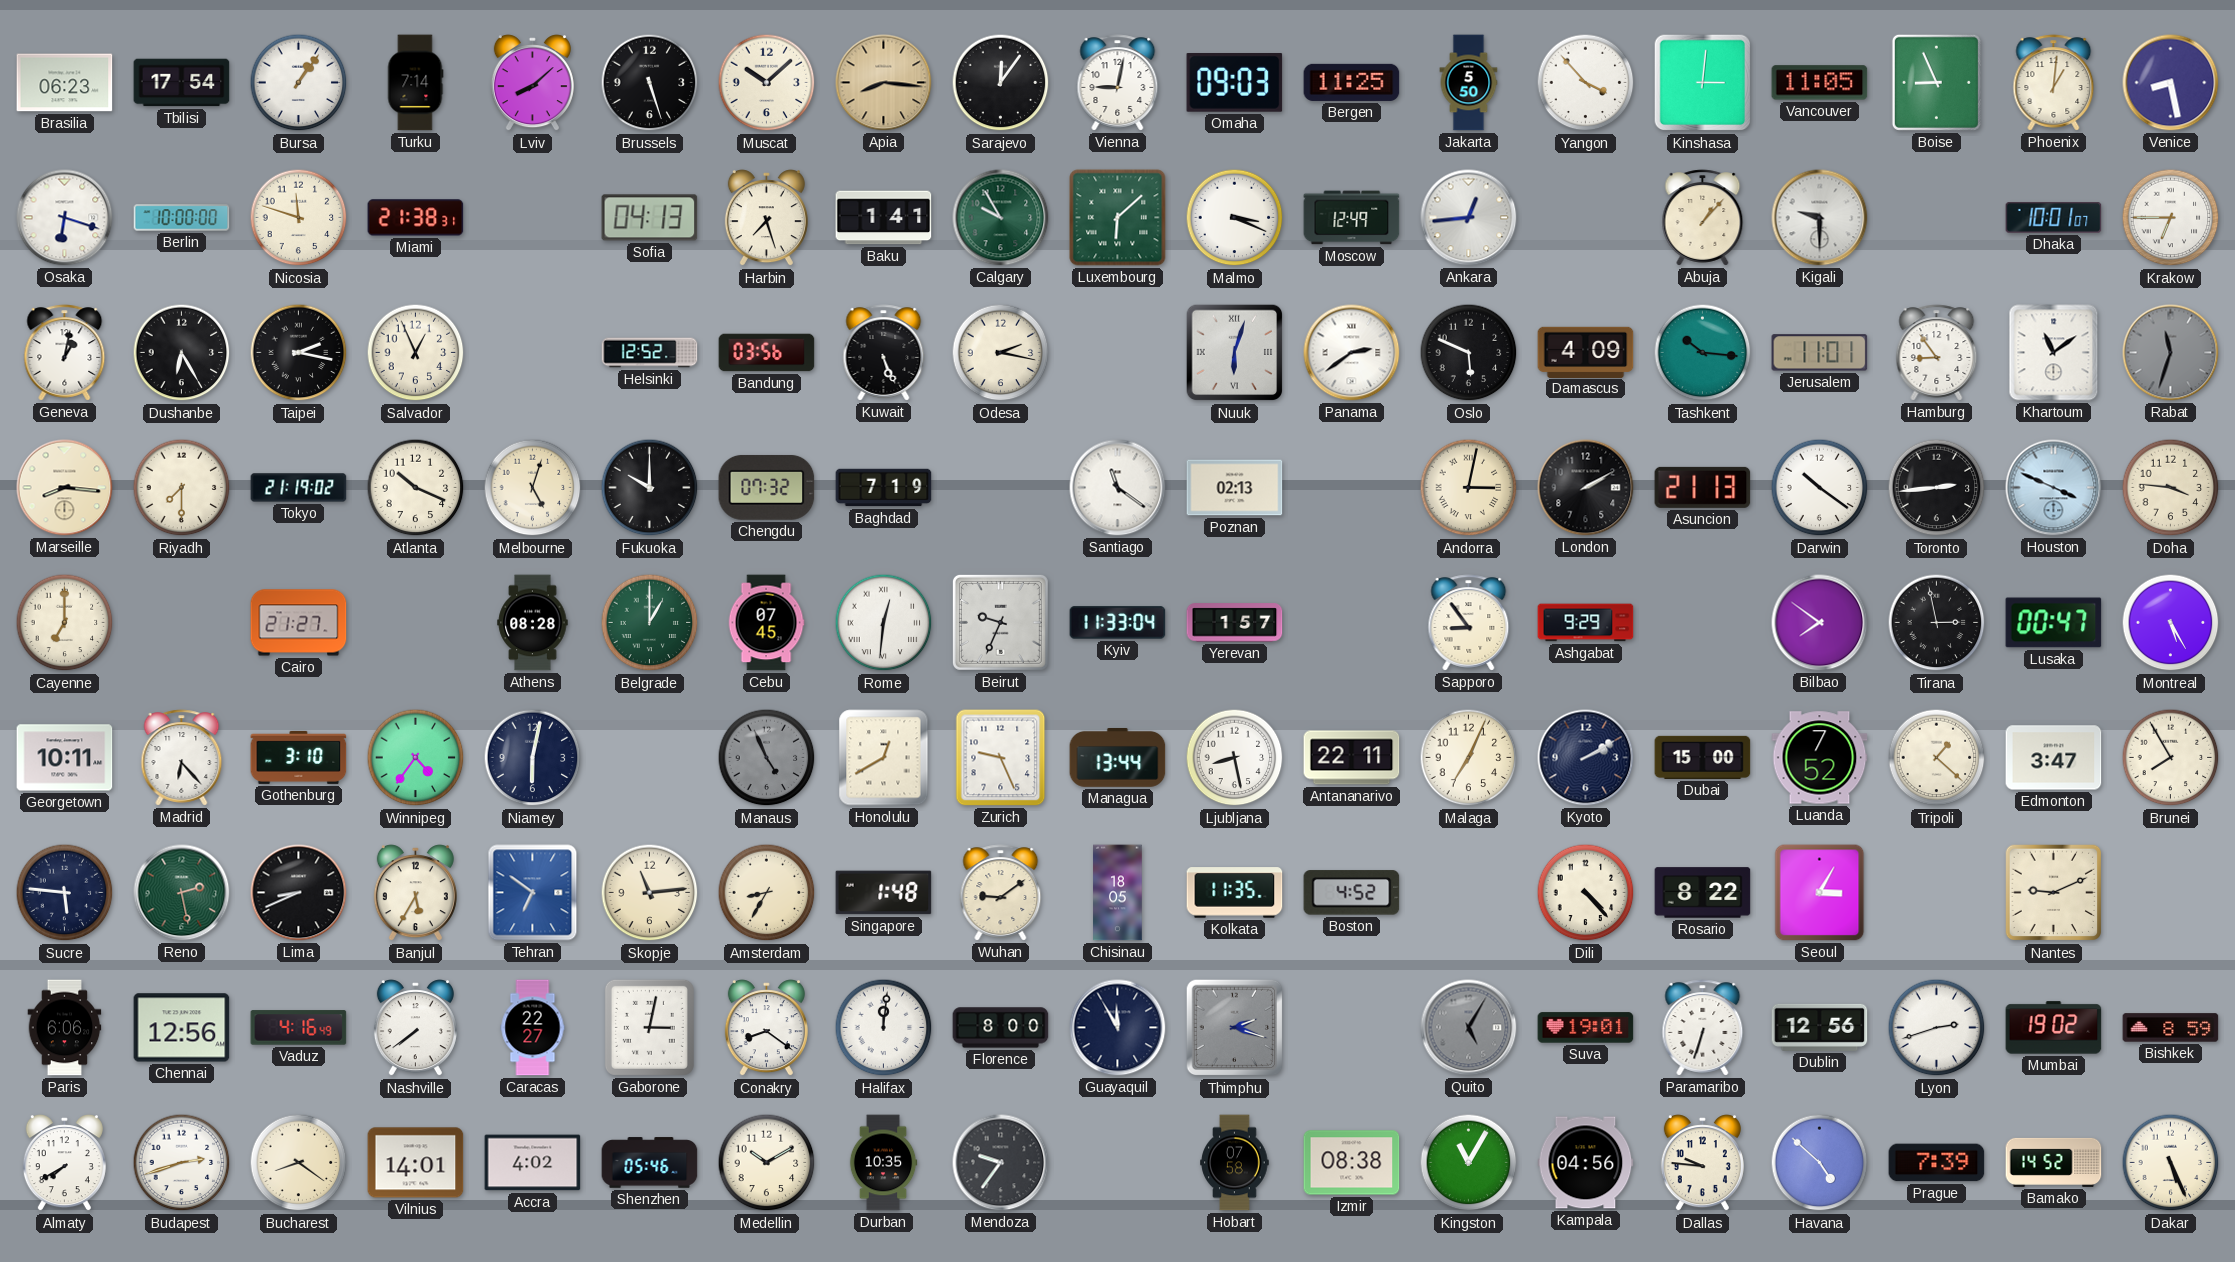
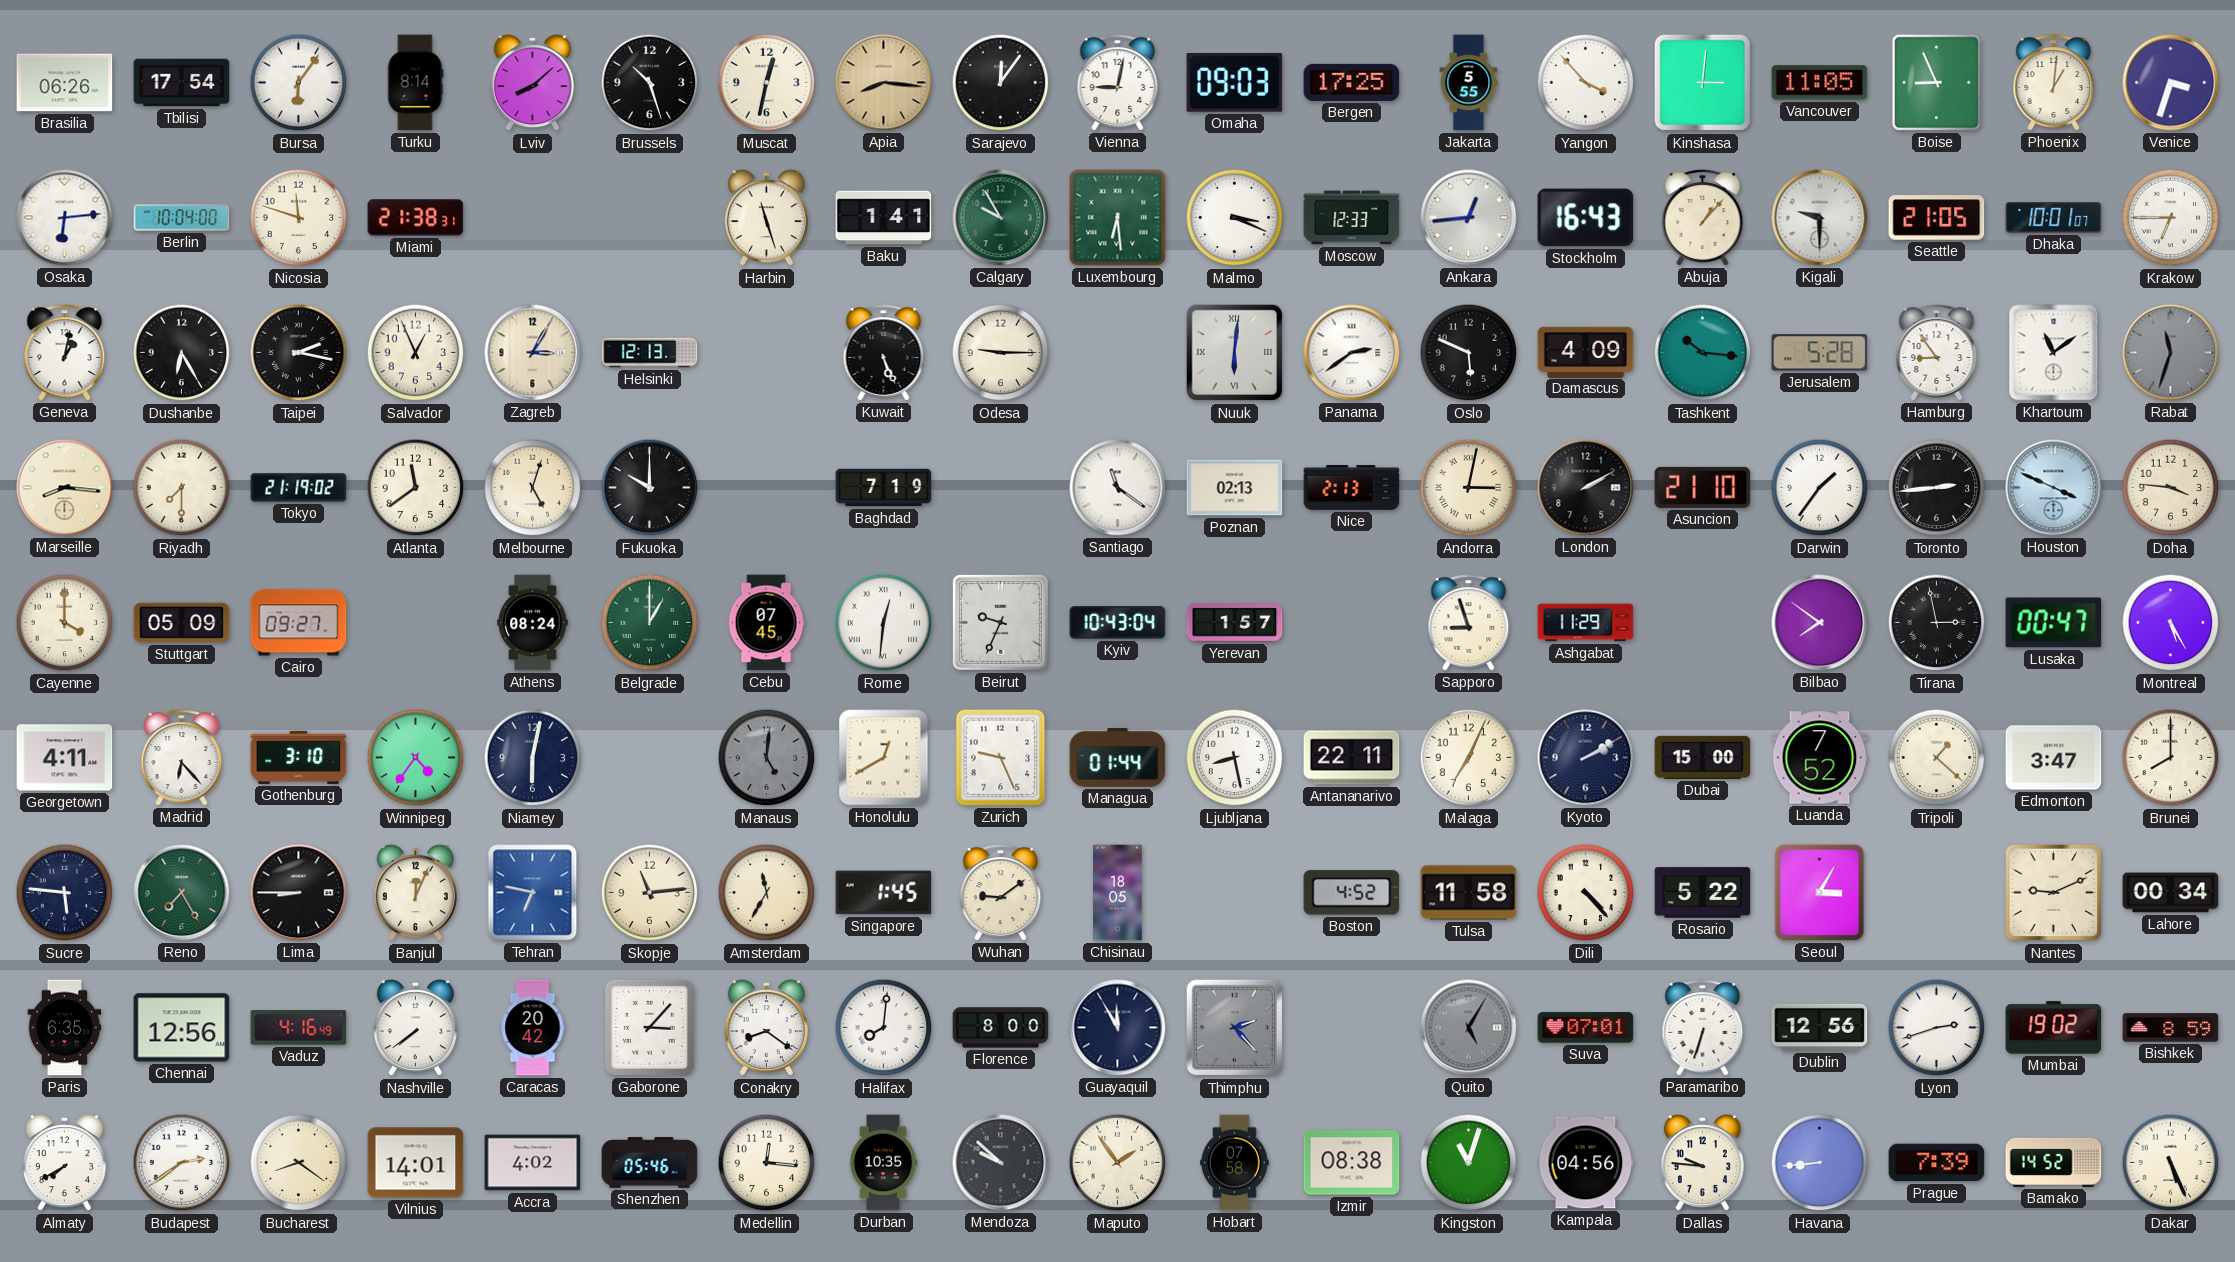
Brasilia: 06:23 -> 06:26
Bursa: 1:06 -> 6:06
Turku: 7:14 -> 8:14
Brussels: 5:27 -> 10:27
Muscat: 10:08 -> 12:32
Bergen: 11:25 -> 17:25
Jakarta: 5:50 -> 5:55
Venice: 8:28 -> 3:33
Osaka: 6:18 -> 6:14
Berlin: 10:00 -> 10:04
Sofia: 04:13 -> none
Harbin: 7:27 -> 11:27
Luxembourg: 6:08 -> 6:29
Moscow: 12:49 -> 12:33
Stockholm: none -> 16:43
Seattle: none -> 21:05
Zagreb: none -> 3:05
Helsinki: 12:52 -> 12:13
Bandung: 03:56 -> none
Odesa: 2:17 -> 9:15
Nuuk: 6:03 -> 6:01
Jerusalem: 11:01 -> 5:28
Atlanta: 10:19 -> 11:39
Chengdu: 07:32 -> none
Nice: none -> 2:13
Asuncion: 21:13 -> 21:10
Darwin: 10:21 -> 1:36
Cayenne: 7:00 -> 4:00
Stuttgart: none -> 05:09
Cairo: 21:27 -> 09:27
Athens: 08:28 -> 08:24
Kyiv: 11:33 -> 10:43
Sapporo: 8:54 -> 8:57
Ashgabat: 9:29 -> 11:29
Georgetown: 10:11 -> 4:11
Manaus: 4:56 -> 5:01
Managua: 13:44 -> 01:44
Brunei: 7:55 -> 8:00
Reno: 2:28 -> 7:25
Lima: 8:41 -> 8:45
Banjul: 5:35 -> 12:04
Tehran: 6:51 -> 6:47
Amsterdam: 8:35 -> 11:35
Singapore: 1:48 -> 1:45
Kolkata: 11:35 -> none
Tulsa: none -> 11:58
Rosario: 8:22 -> 5:22
Lahore: none -> 00:34
Paris: 6:06 -> 6:35
Caracas: 22:27 -> 20:42
Gaborone: 3:02 -> 3:07
Halifax: 12:01 -> 8:01
Thimphu: 2:18 -> 2:23
Suva: 19:01 -> 07:01
Budapest: 2:42 -> 2:39
Medellin: 10:10 -> 12:16
Mendoza: 9:36 -> 9:52
Maputo: none -> 1:54
Kingston: 11:05 -> 11:03
Havana: 4:52 -> 8:44
